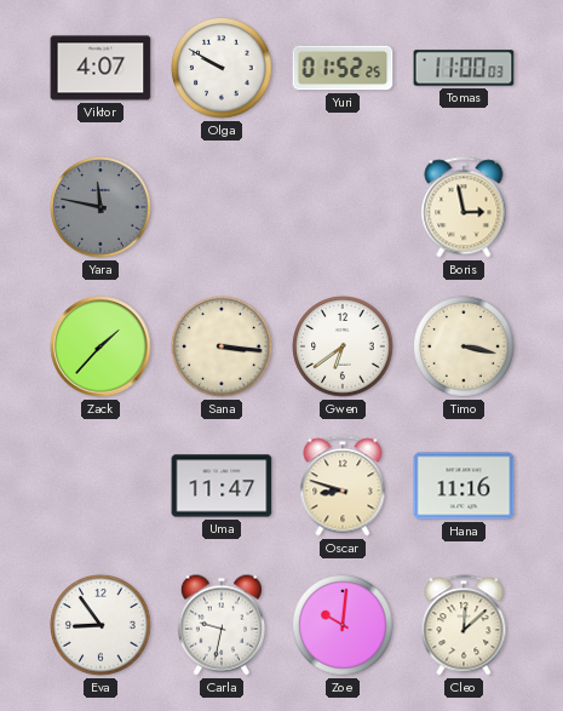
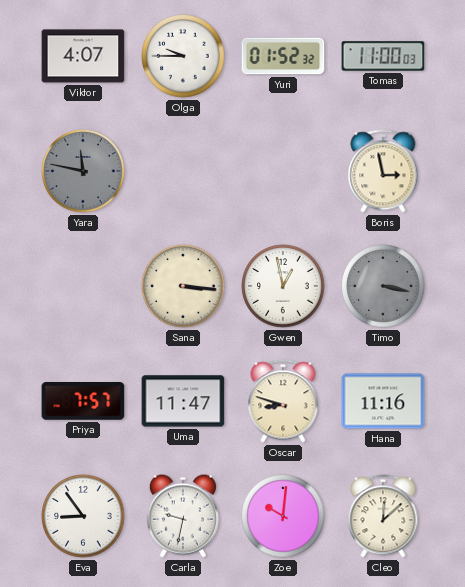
Olga: 9:50 -> 9:45
Yuri: 01:52:25 -> 01:52:32
Zack: 1:37 -> none
Gwen: 6:39 -> 12:58
Timo dial: cream -> grey
Priya: none -> 7:57
